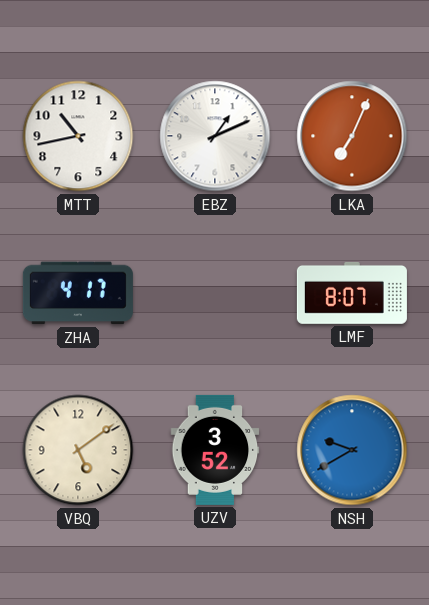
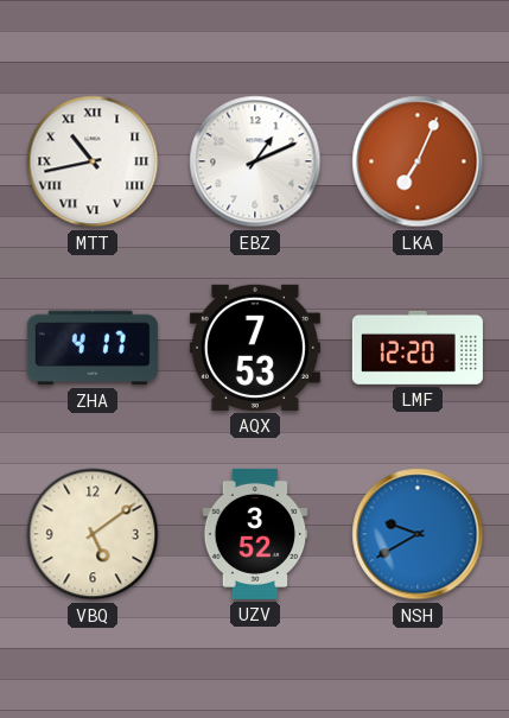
MTT numerals: Arabic -> Roman
AQX: none -> 7:53
LMF: 8:07 -> 12:20
